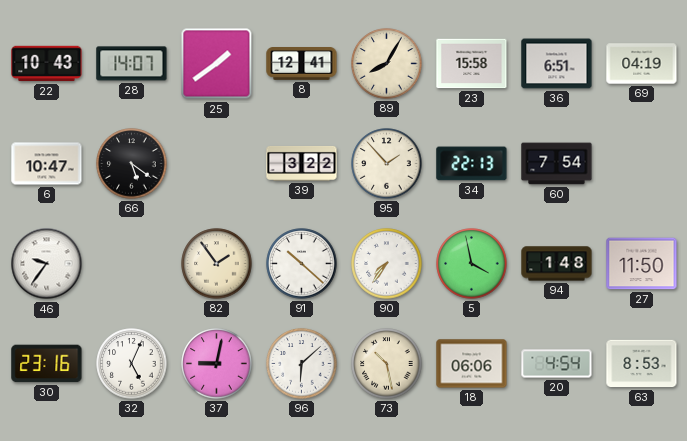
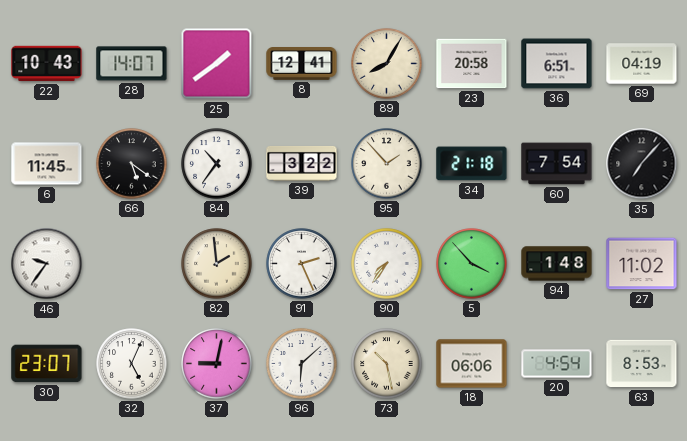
23: 15:58 -> 20:58
6: 10:47 -> 11:45
84: none -> 10:36
34: 22:13 -> 21:18
35: none -> 7:07
82: 1:54 -> 1:59
91: 10:22 -> 2:26
5: 3:58 -> 3:53
27: 11:50 -> 11:02
30: 23:16 -> 23:07
